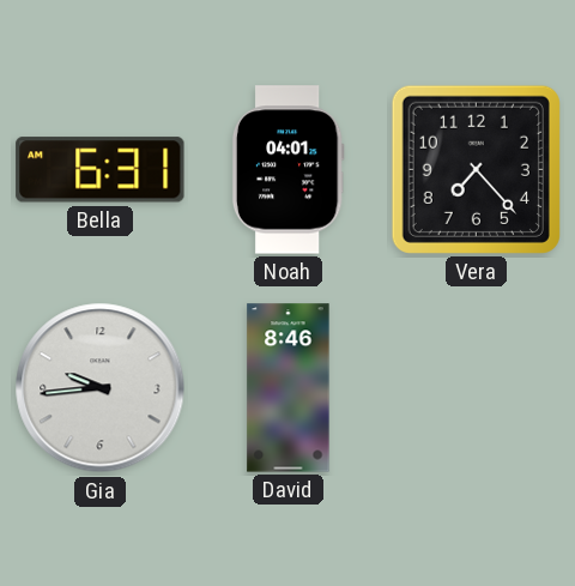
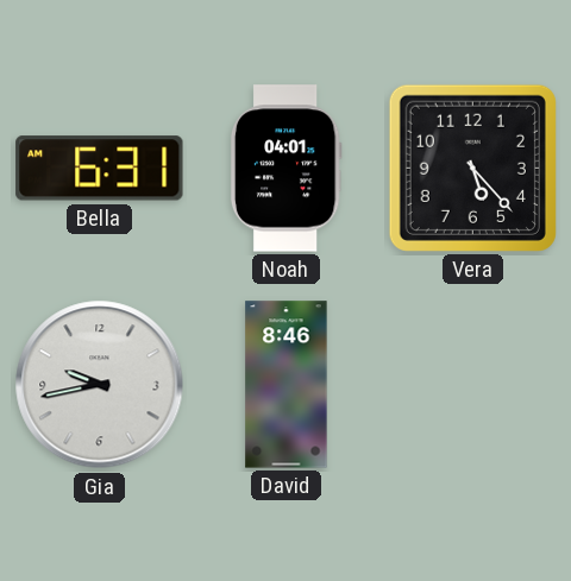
Vera: 7:23 -> 5:23
Gia: 9:44 -> 9:43
